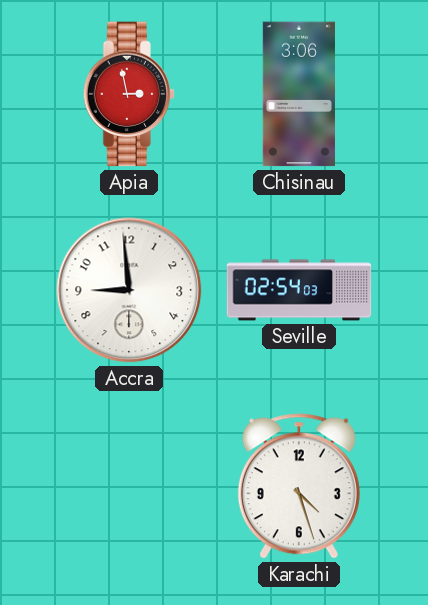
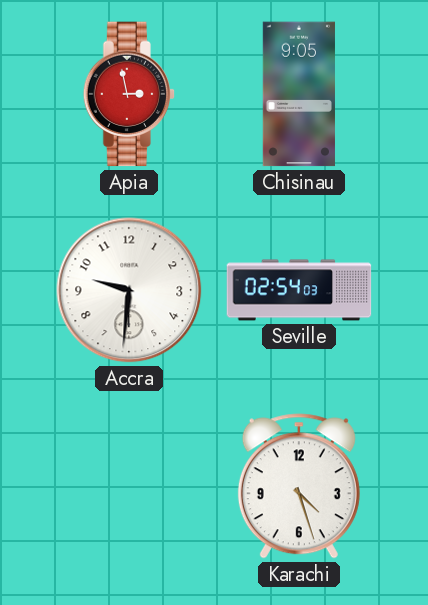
Chisinau: 3:06 -> 9:05
Accra: 8:59 -> 9:31
